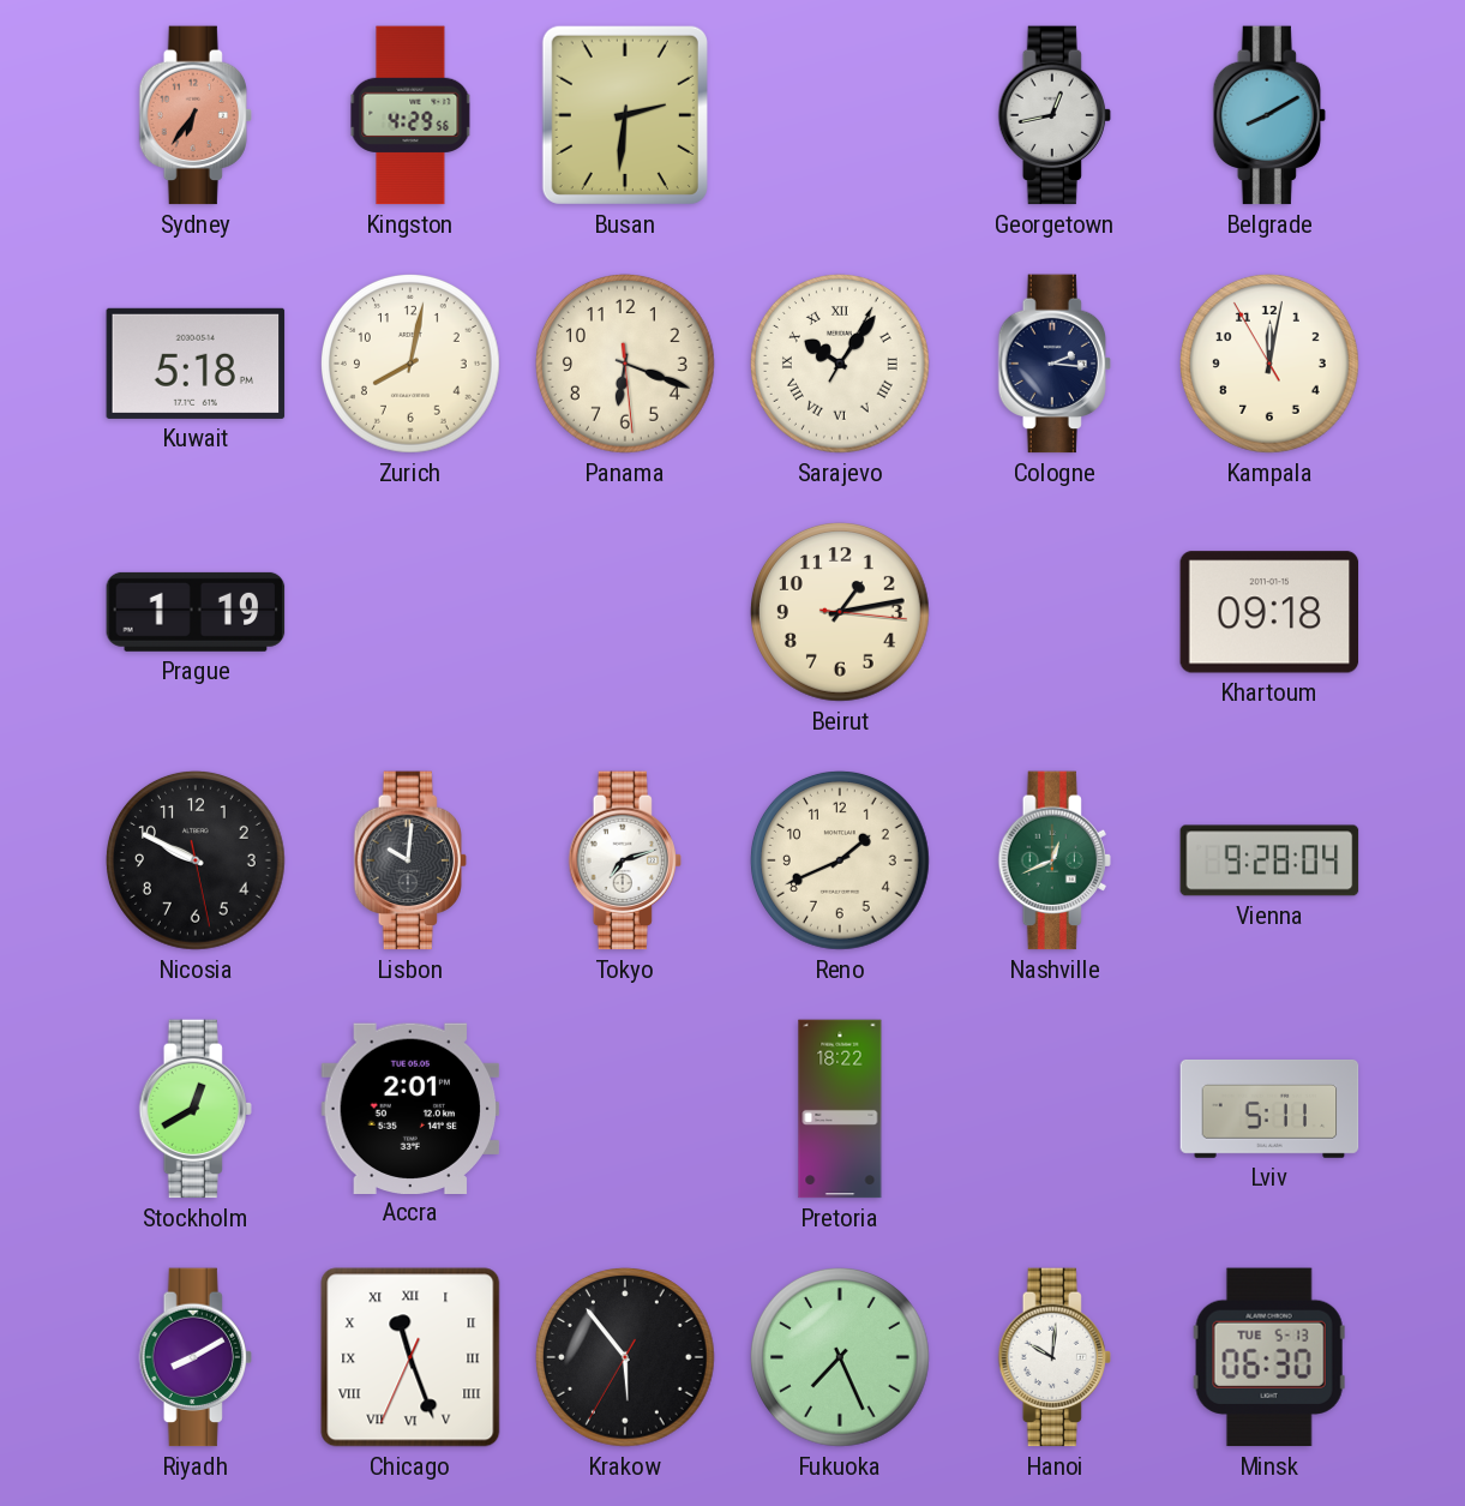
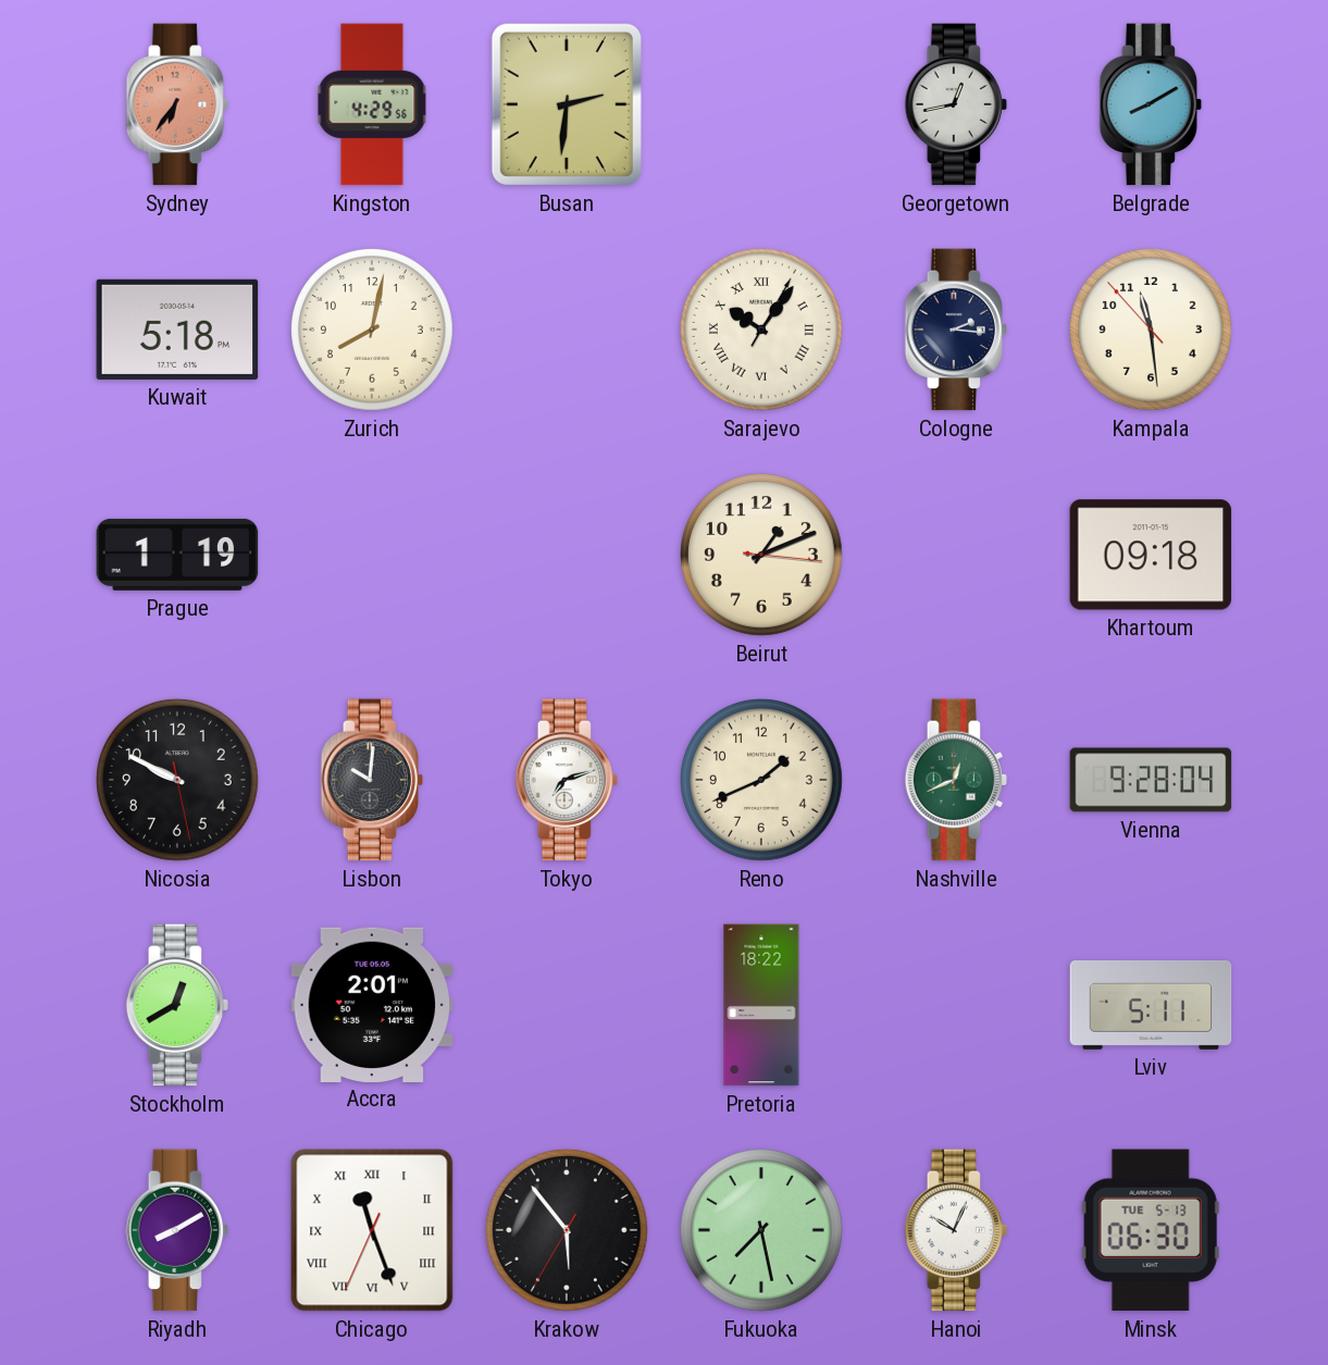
Panama: 6:18 -> none
Kampala: 12:01 -> 11:28
Beirut: 1:13 -> 1:11
Fukuoka: 7:26 -> 7:28
Hanoi: 10:01 -> 10:04
